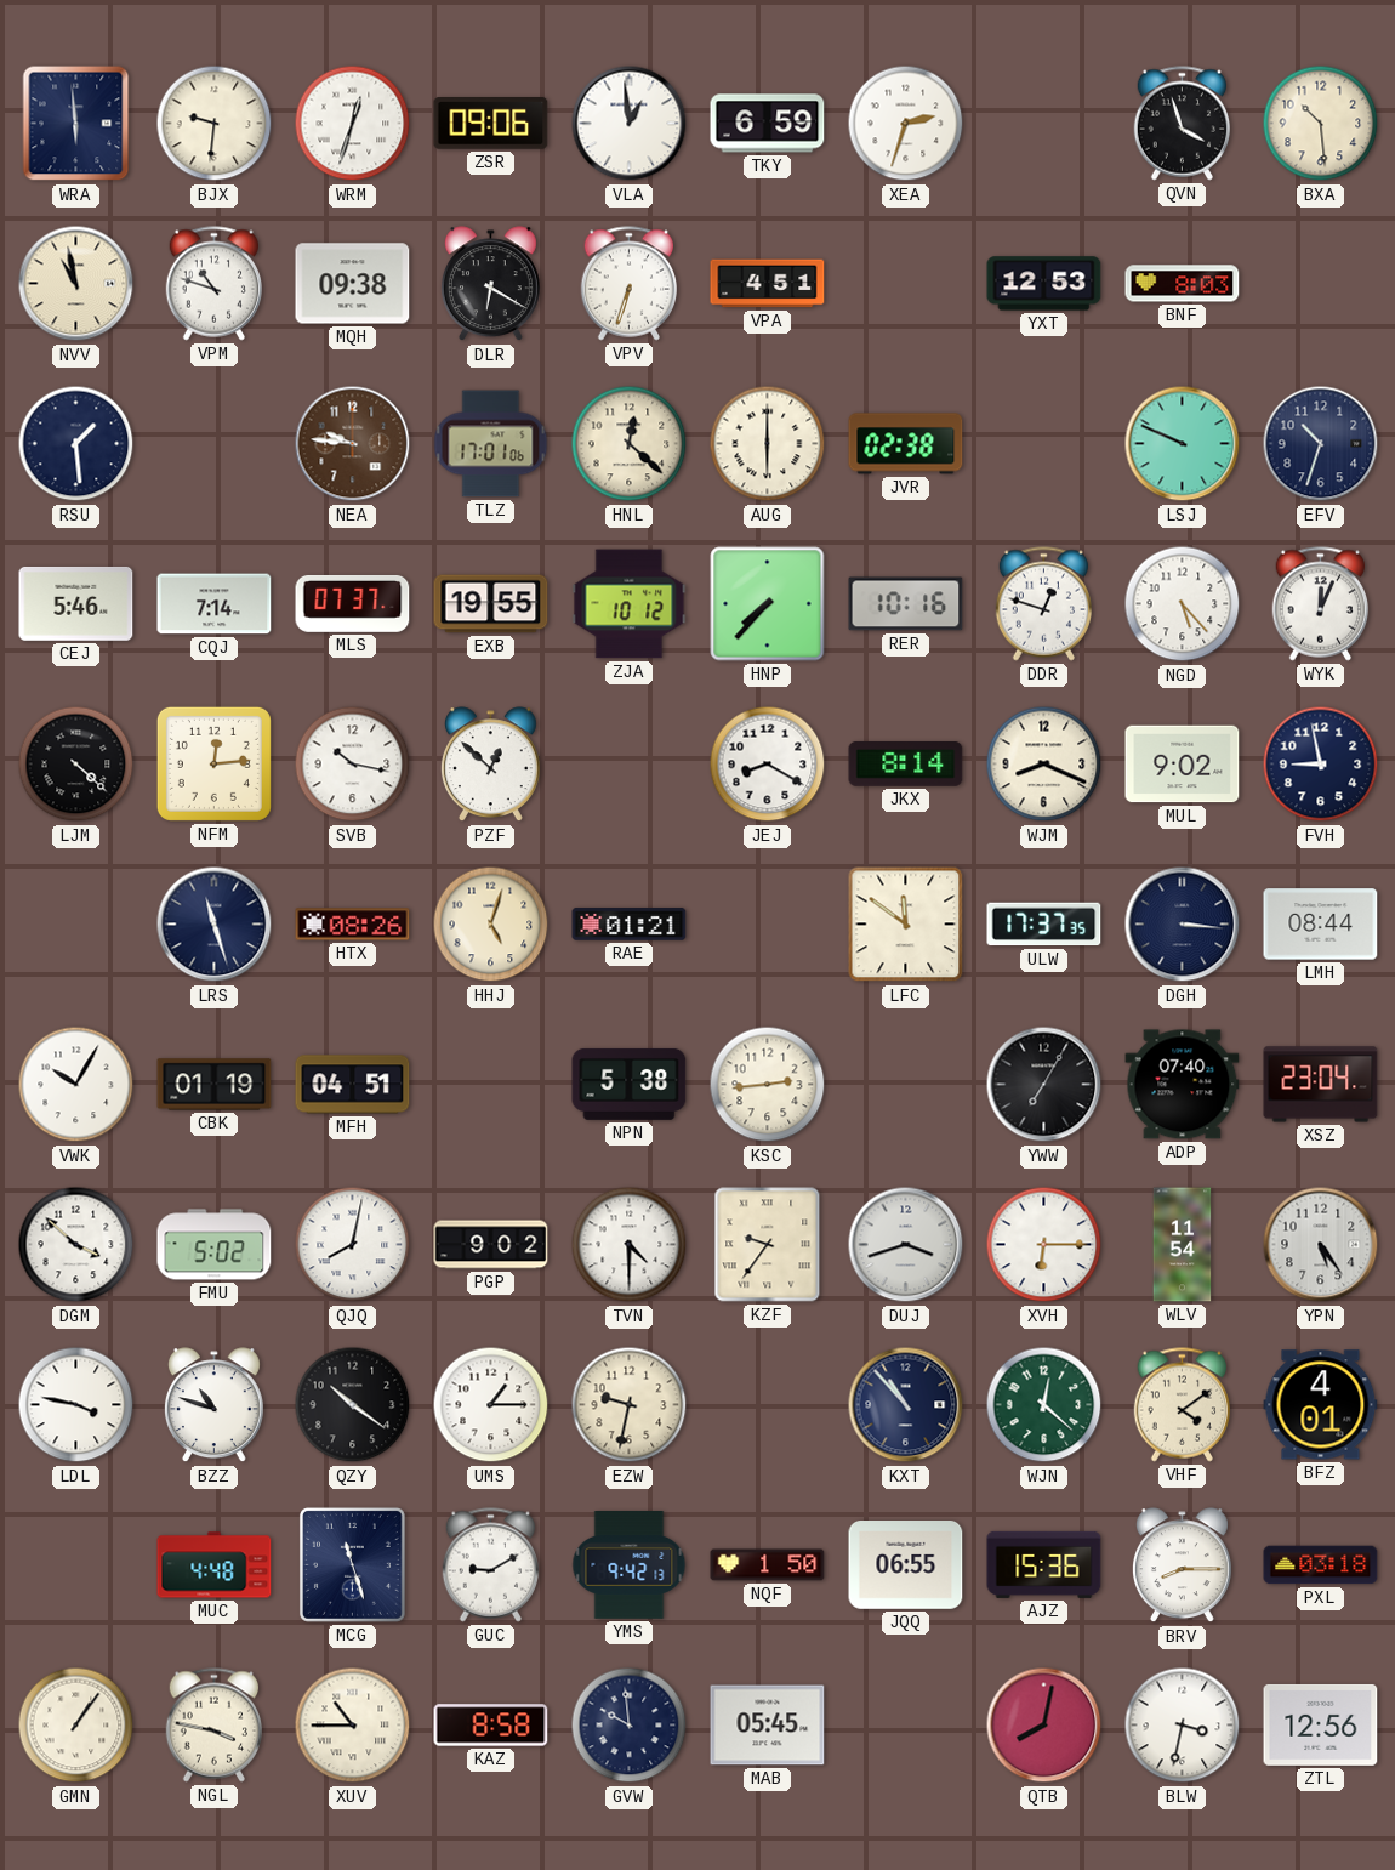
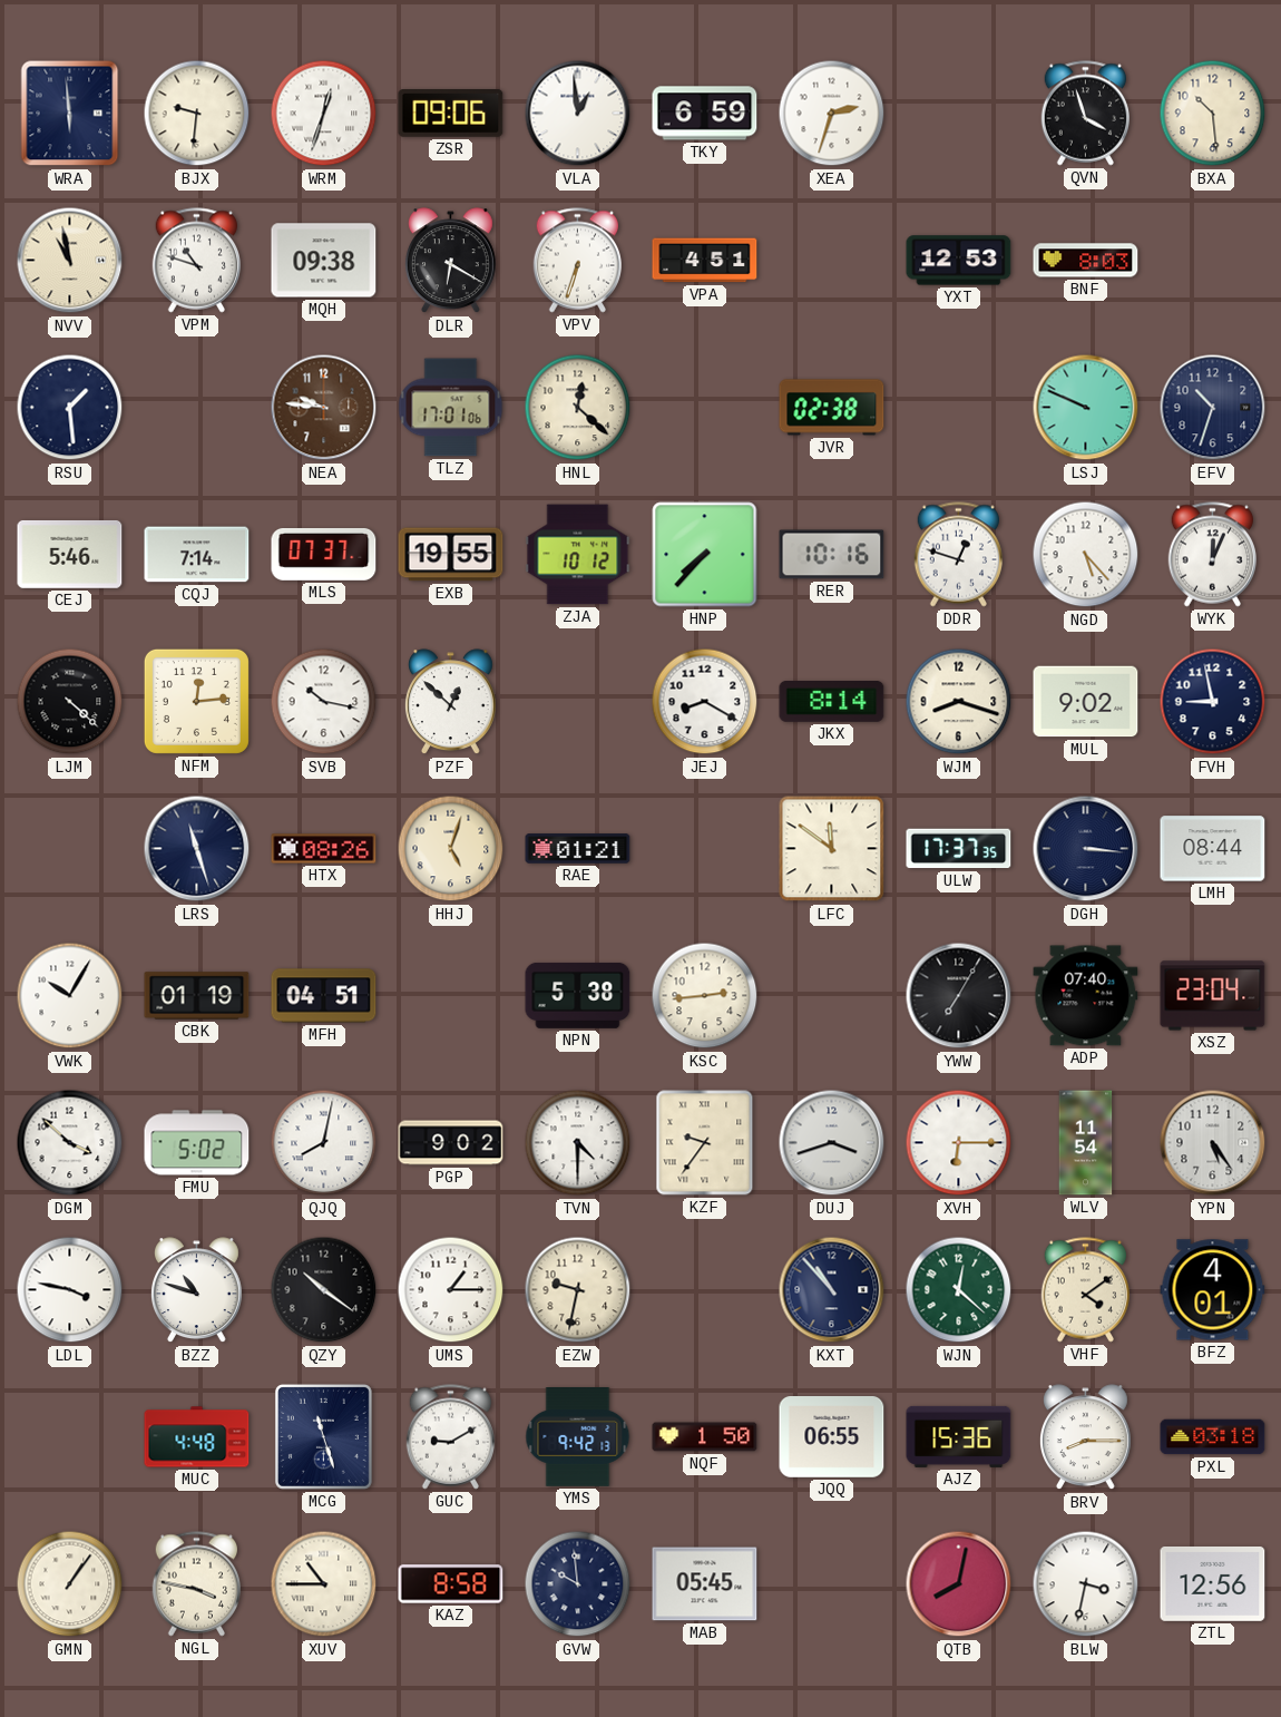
AUG: 6:00 -> none
WJM: 8:19 -> 8:18
